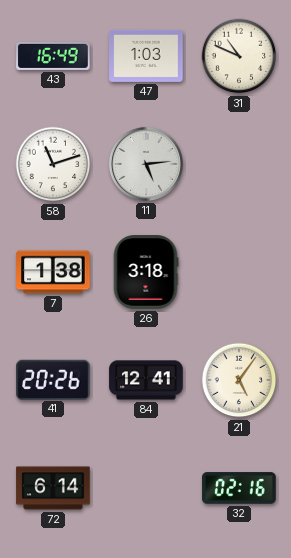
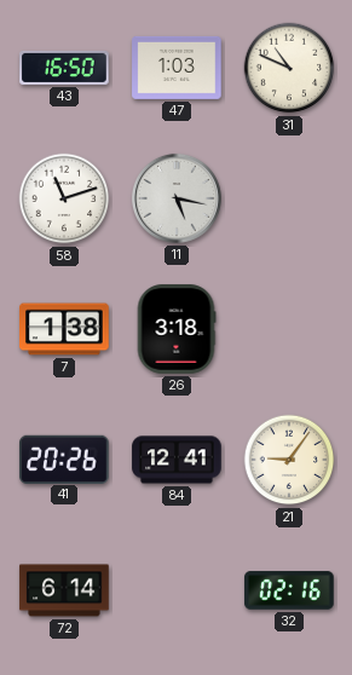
43: 16:49 -> 16:50
11: 5:14 -> 5:17
21: 5:06 -> 9:06
